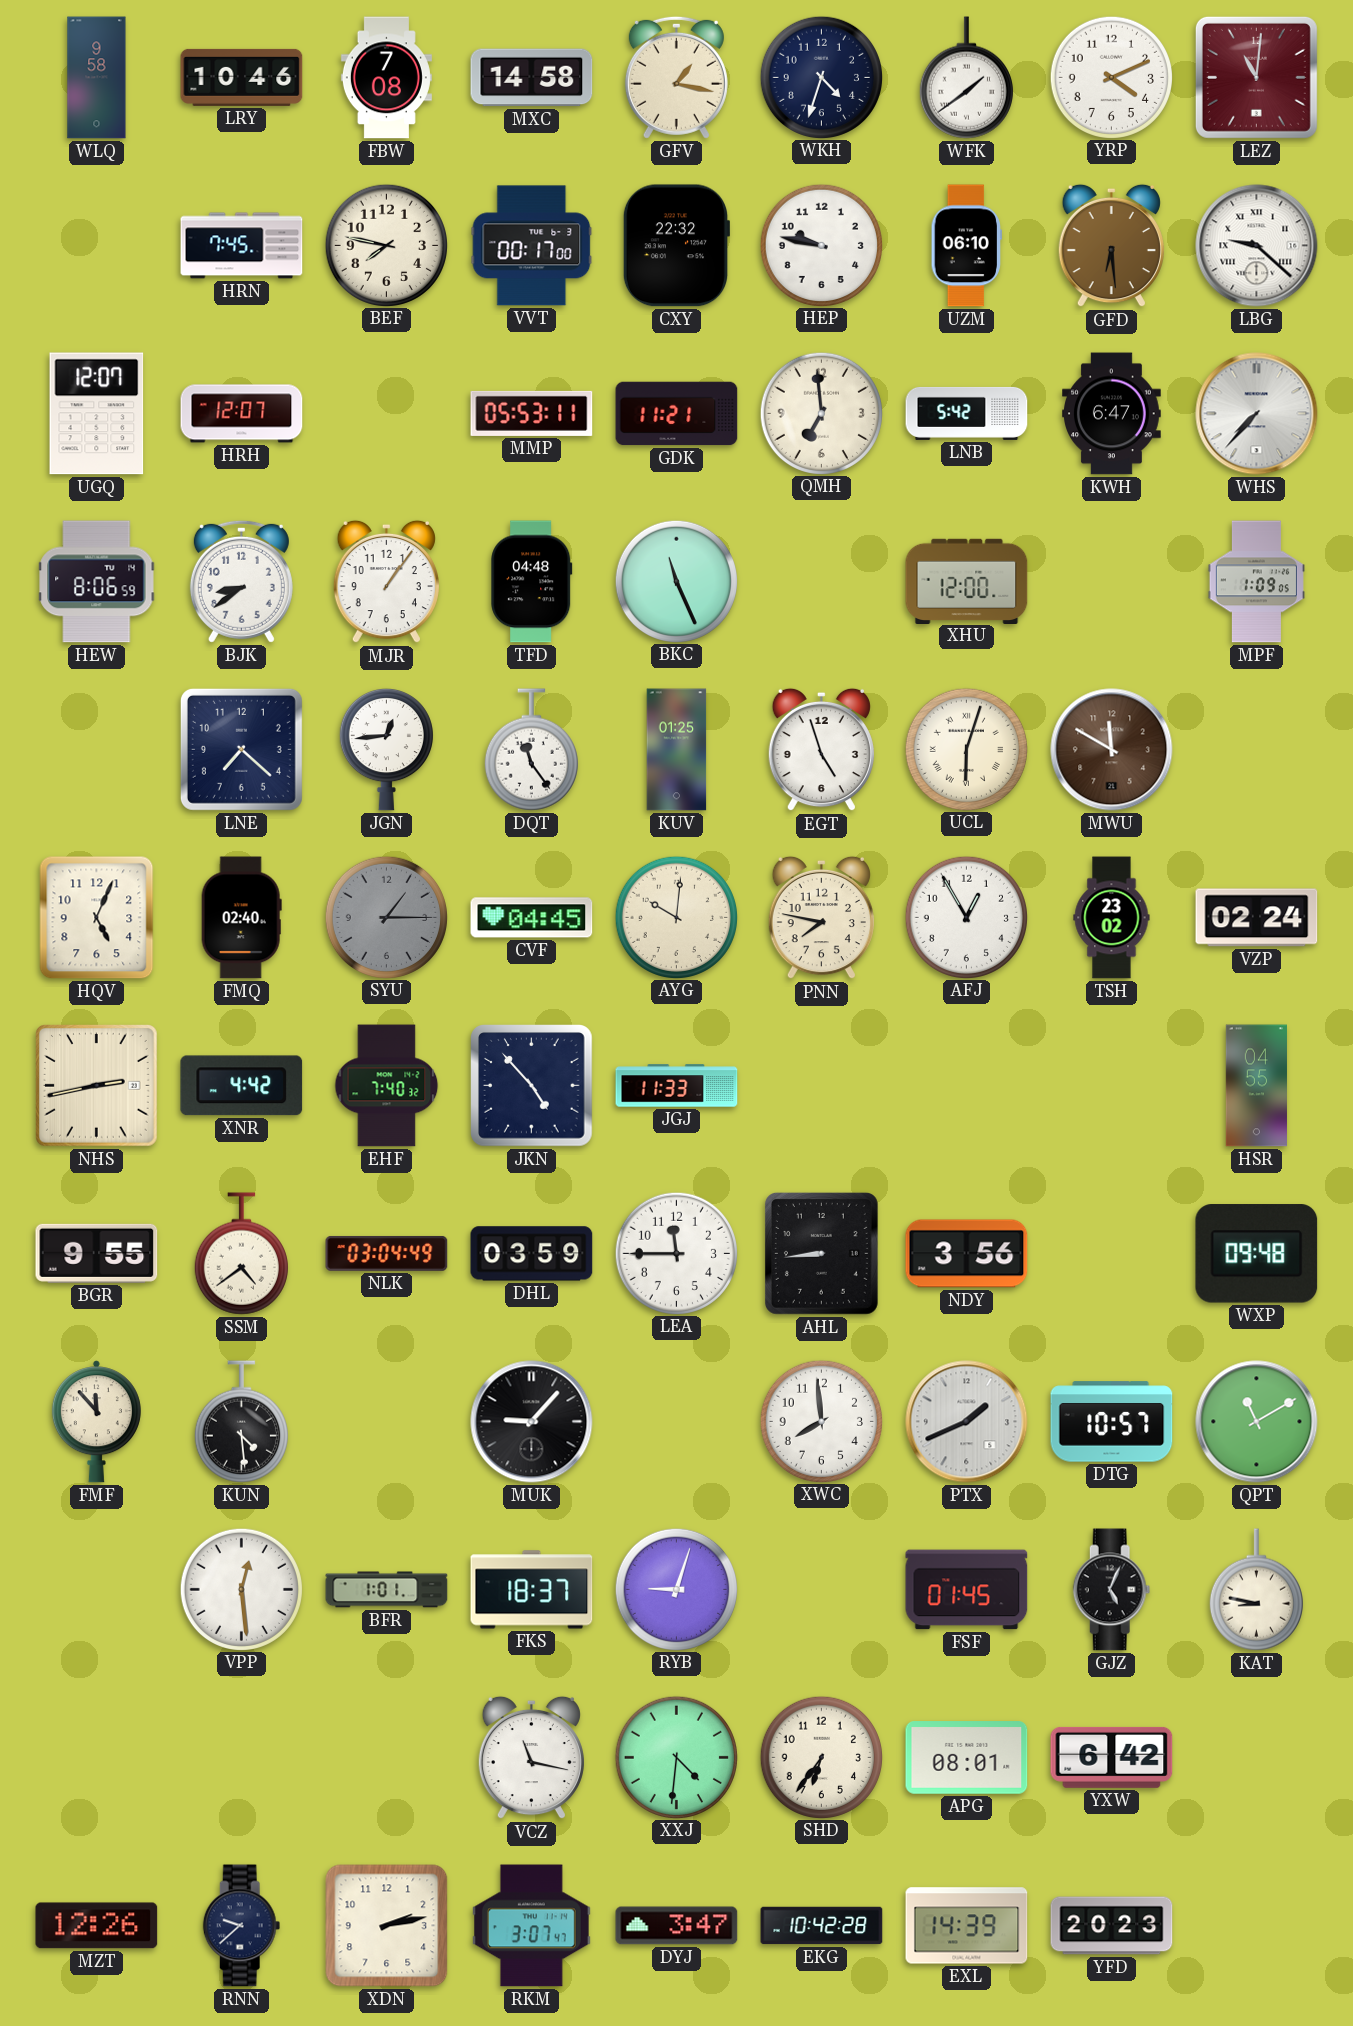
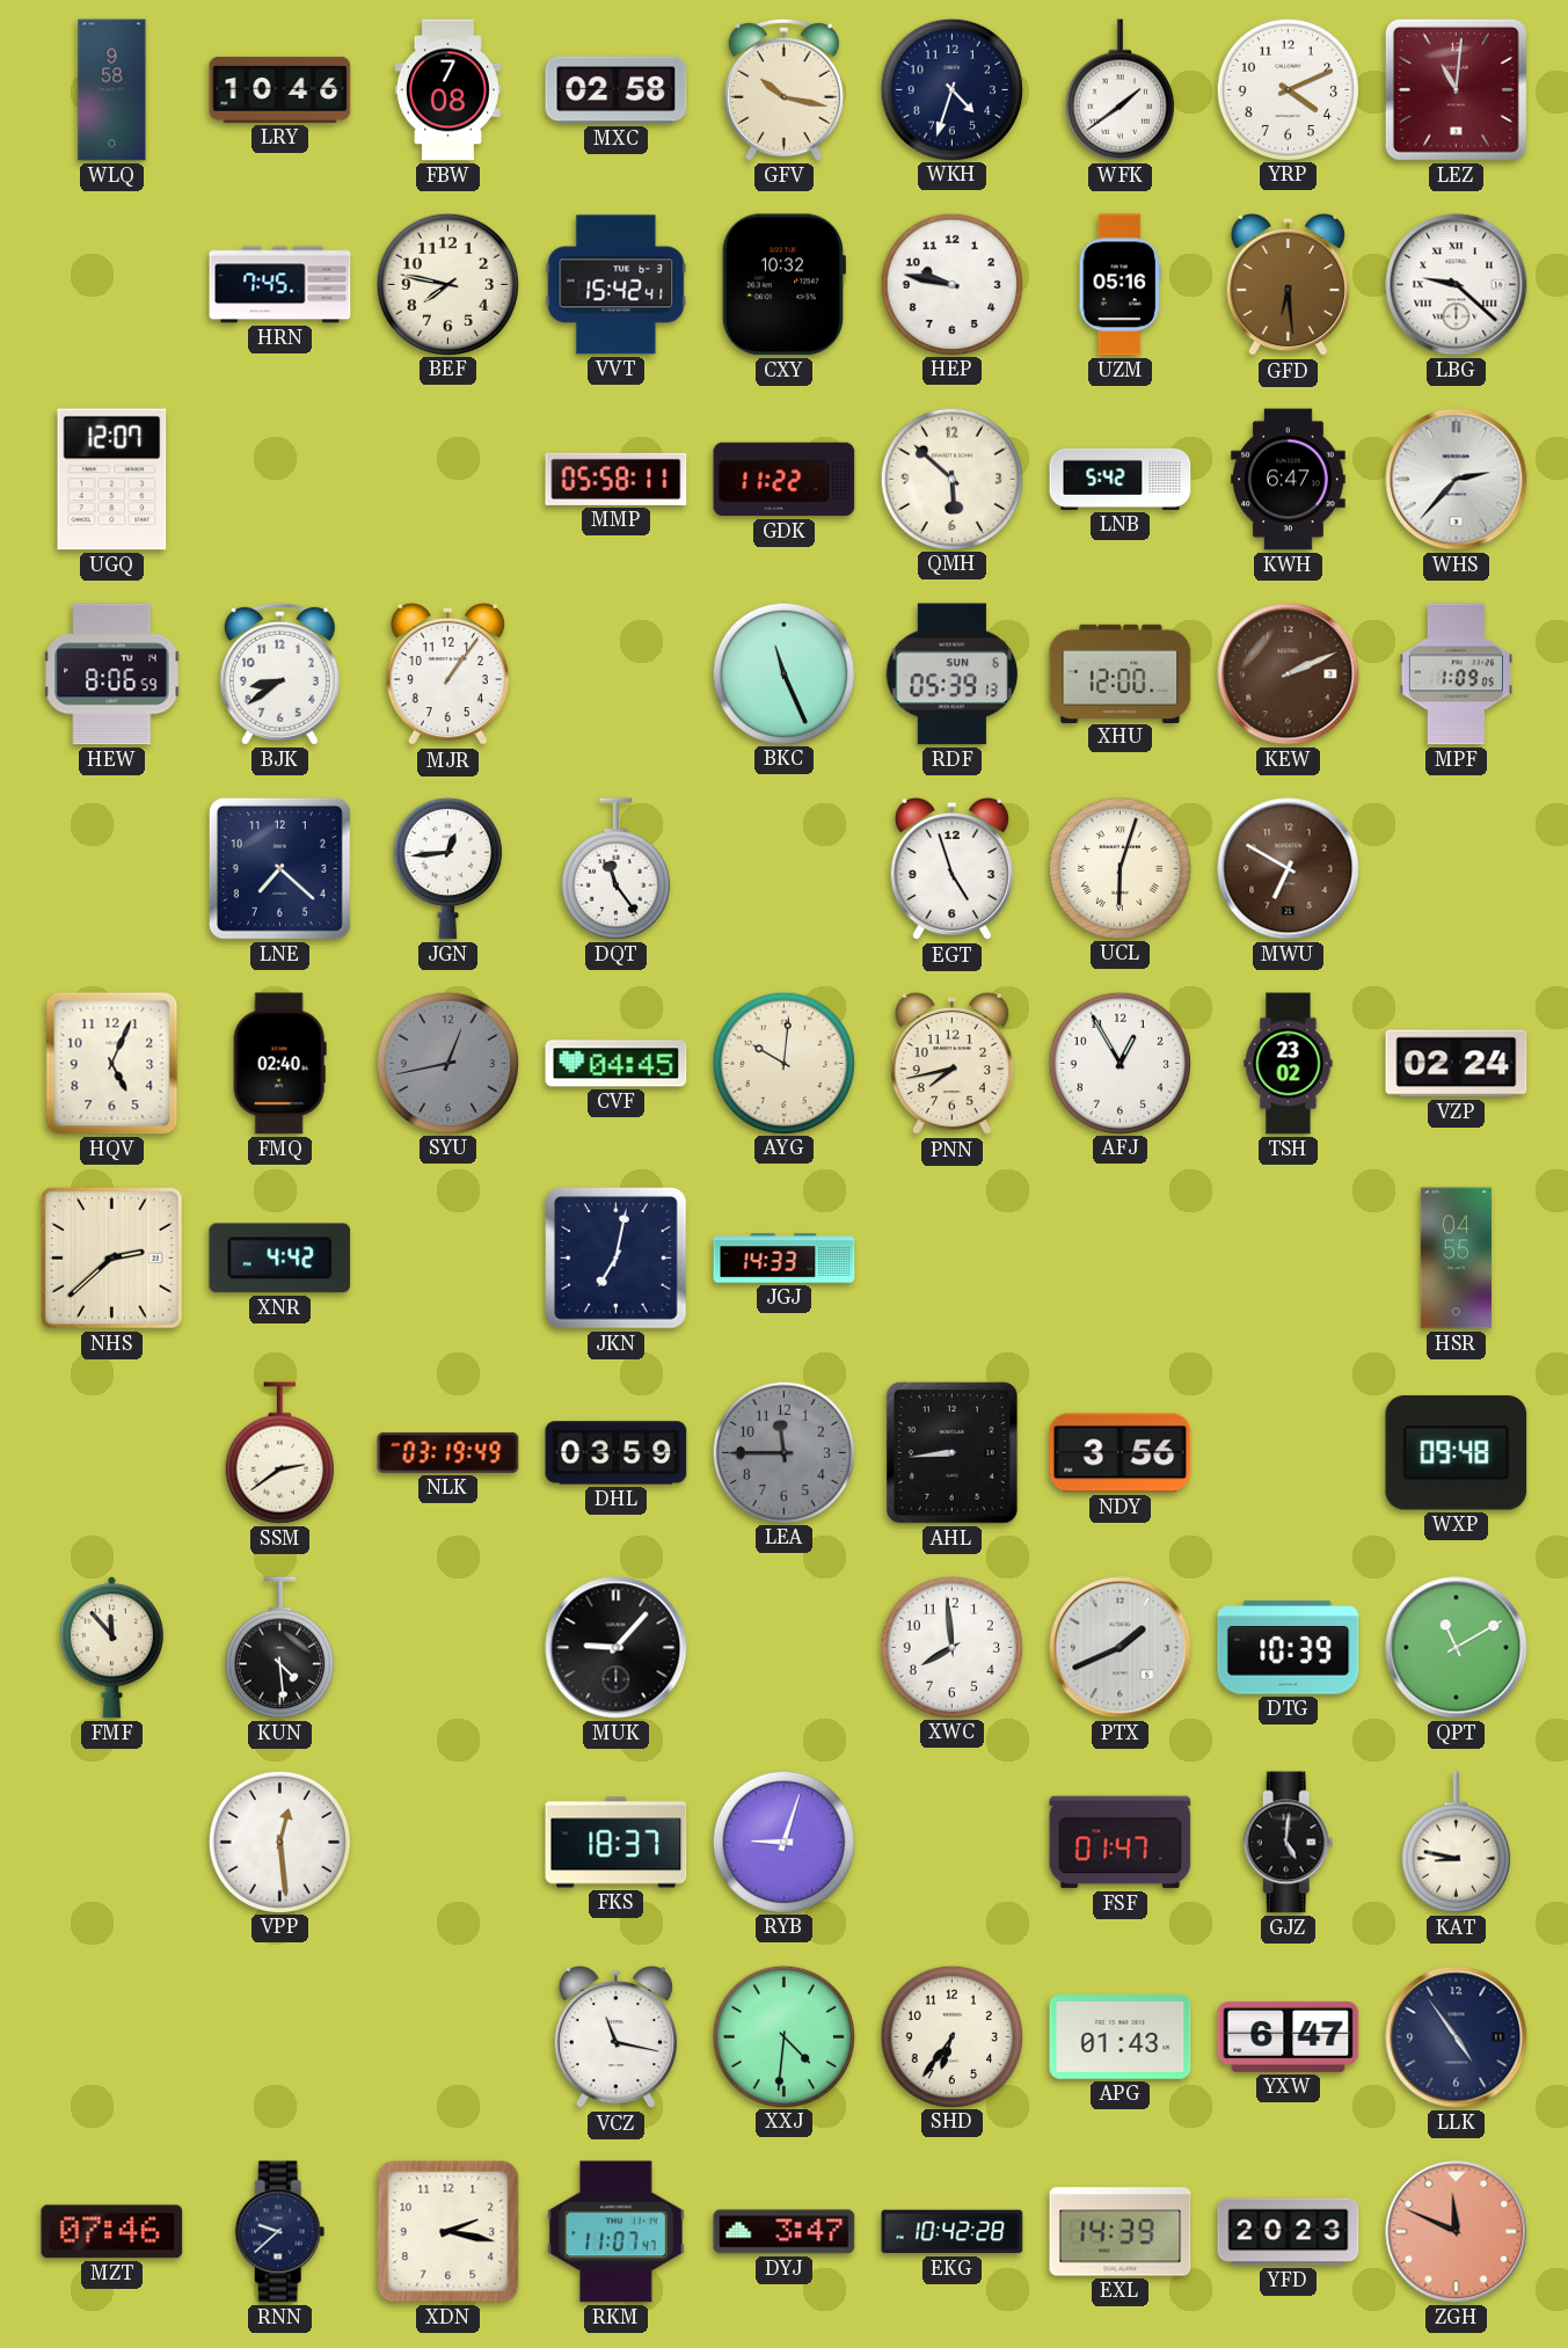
MXC: 14:58 -> 02:58
GFV: 1:17 -> 10:17
VVT: 00:17 -> 15:42
CXY: 22:32 -> 10:32
UZM: 06:10 -> 05:16
HRH: 12:07 -> none
MMP: 05:53 -> 05:58
GDK: 11:21 -> 11:22
QMH: 6:59 -> 5:52
WHS: 7:37 -> 2:37
TFD: 04:48 -> none
RDF: none -> 05:39
KEW: none -> 2:11
KUV: 01:25 -> none
MWU: 11:50 -> 6:50
SYU: 1:15 -> 12:43
PNN: 7:47 -> 7:43
NHS: 2:43 -> 2:38
EHF: 7:40 -> none
JKN: 4:53 -> 7:02
JGJ: 11:33 -> 14:33
BGR: 9:55 -> none
SSM: 4:39 -> 2:39
NLK: 03:04 -> 03:19
LEA dial: white -> grey
DTG: 10:57 -> 10:39
BFR: 1:01 -> none
FSF: 01:45 -> 01:47
GJZ: 5:04 -> 5:01
APG: 08:01 -> 01:43
YXW: 6:42 -> 6:47
LLK: none -> 4:54
MZT: 12:26 -> 07:46
XDN: 2:13 -> 2:17
RKM: 3:07 -> 11:07
ZGH: none -> 11:49
